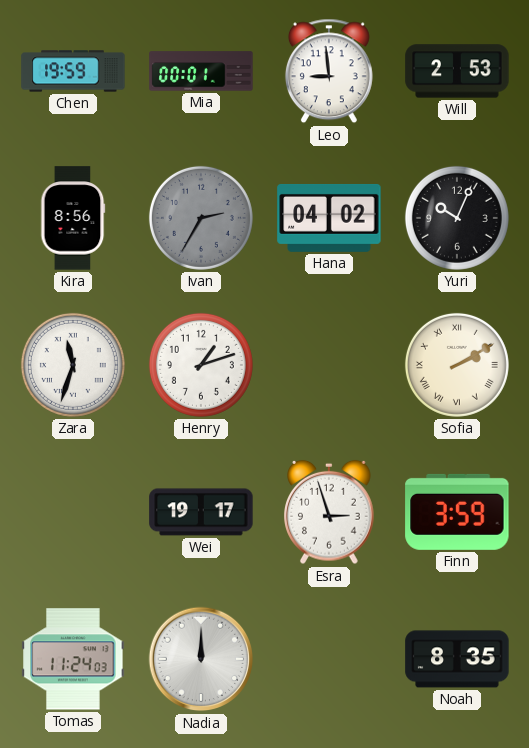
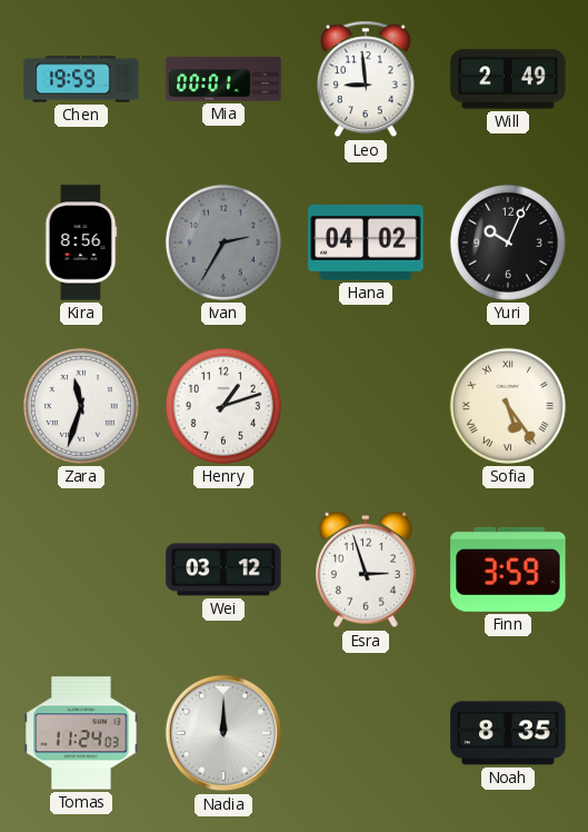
Will: 2:53 -> 2:49
Sofia: 2:10 -> 5:24
Wei: 19:17 -> 03:12
